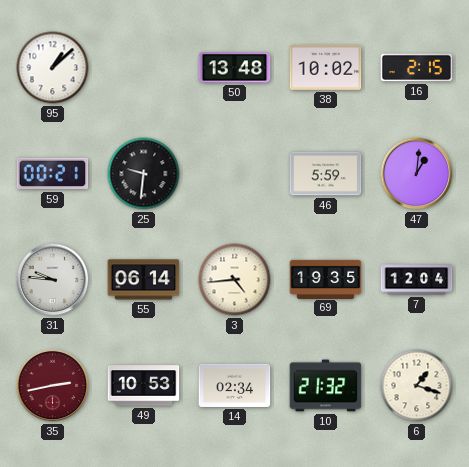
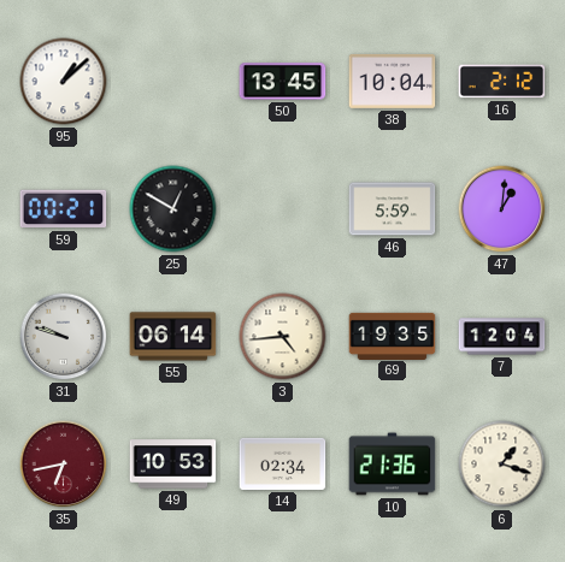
50: 13:48 -> 13:45
38: 10:02 -> 10:04
16: 2:15 -> 2:12
25: 9:31 -> 12:50
31: 9:46 -> 9:48
35: 2:43 -> 6:43
10: 21:32 -> 21:36
